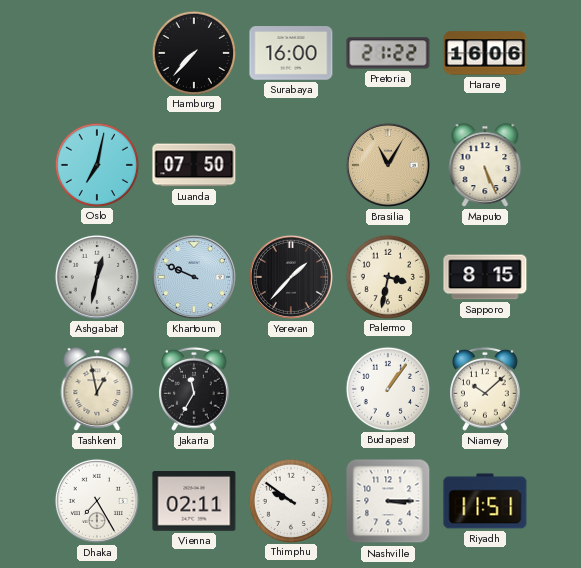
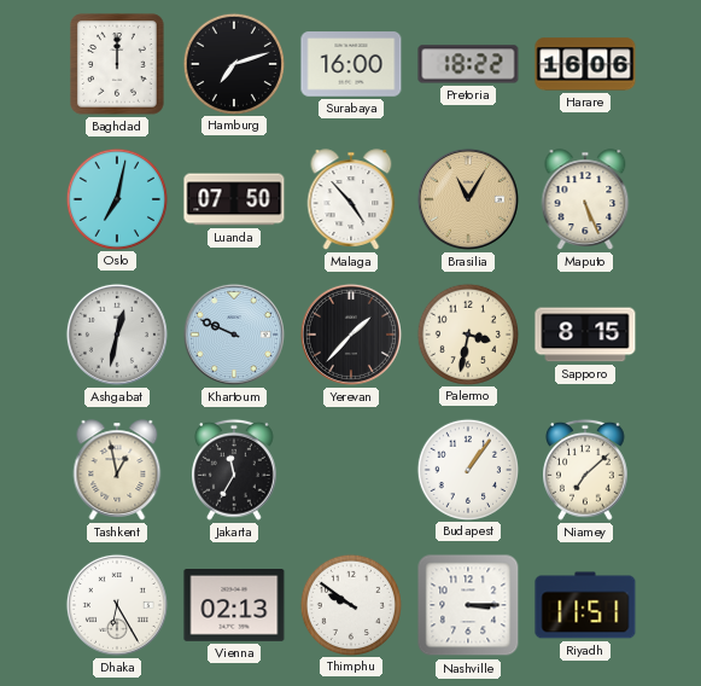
Baghdad: none -> 12:00
Hamburg: 7:37 -> 7:12
Pretoria: 21:22 -> 18:22
Malaga: none -> 4:53
Niamey: 10:08 -> 7:08
Dhaka: 7:25 -> 6:25
Vienna: 02:11 -> 02:13
